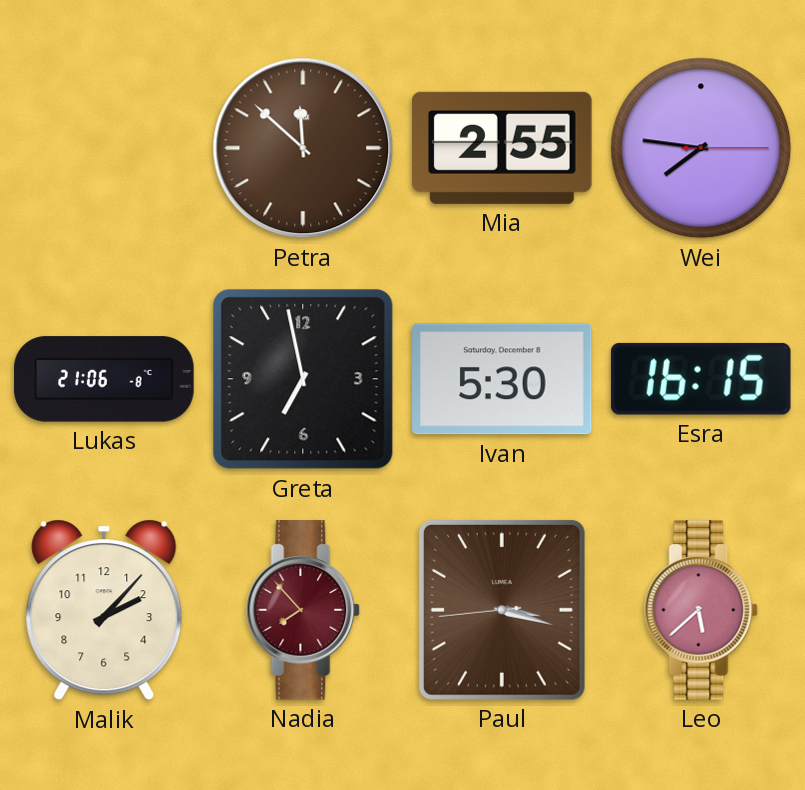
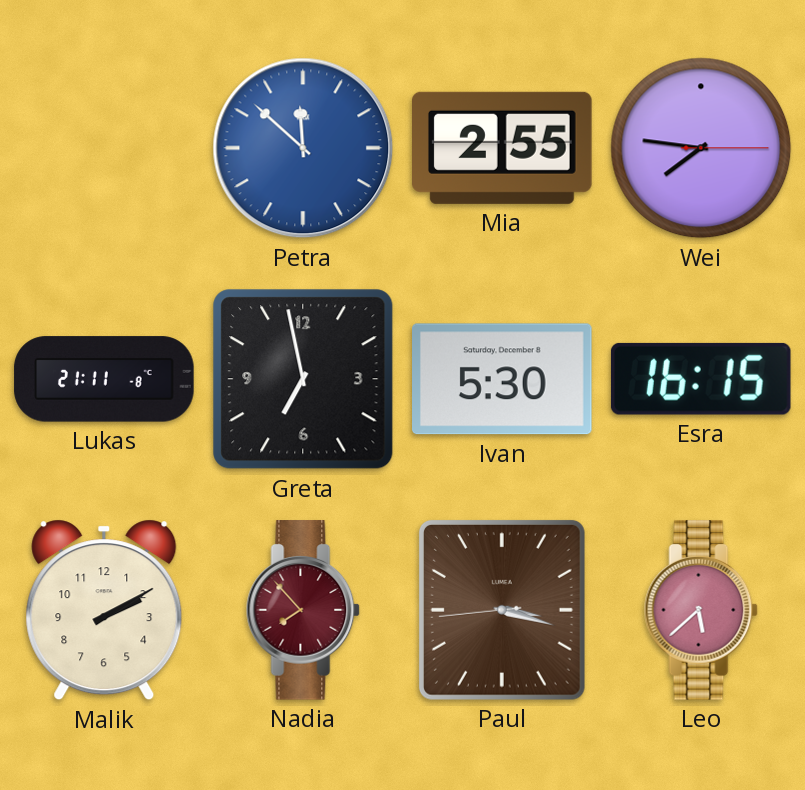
Petra dial: brown -> blue
Lukas: 21:06 -> 21:11
Malik: 2:07 -> 2:10
